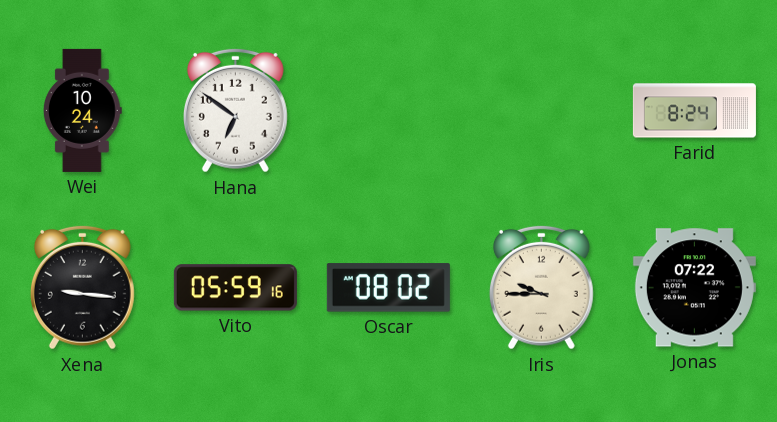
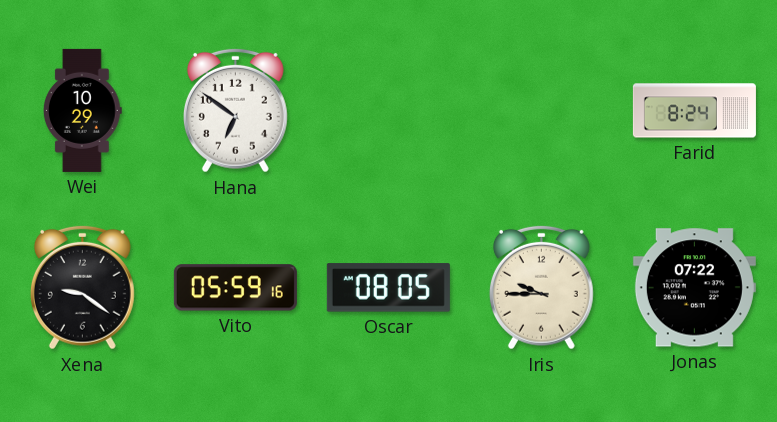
Wei: 10:24 -> 10:29
Xena: 9:16 -> 9:21
Oscar: 08:02 -> 08:05
